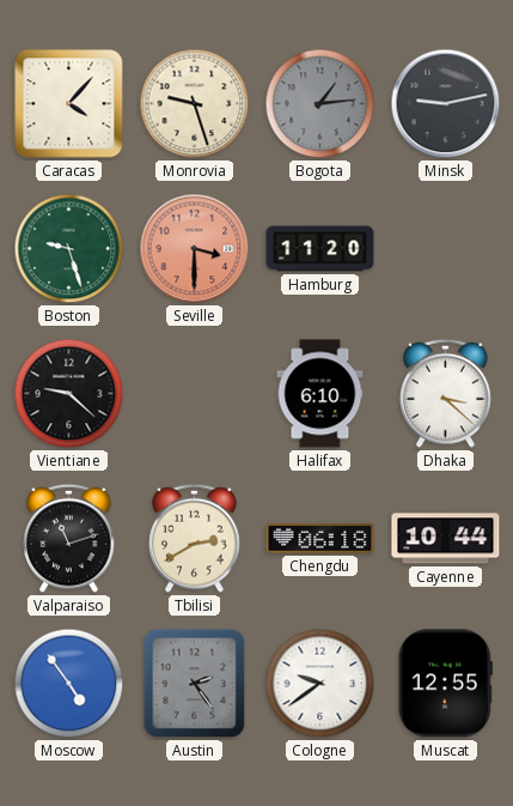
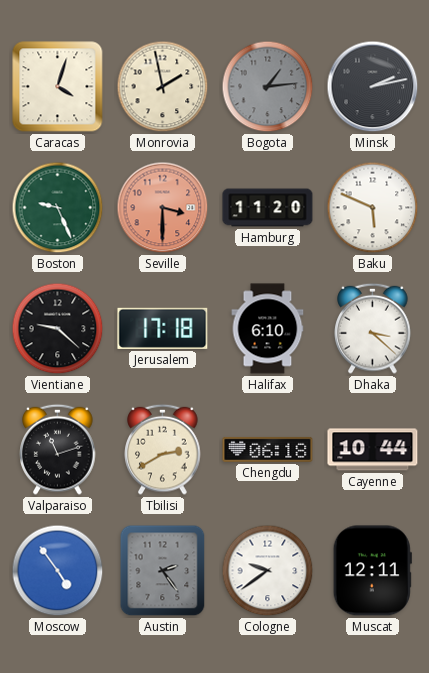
Caracas: 4:07 -> 4:03
Monrovia: 9:27 -> 1:58
Minsk: 9:13 -> 2:13
Boston: 9:27 -> 9:26
Baku: none -> 5:49
Jerusalem: none -> 17:18
Muscat: 12:55 -> 12:11
